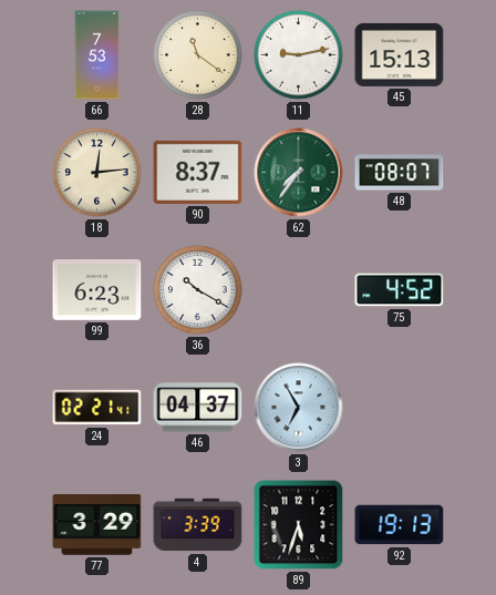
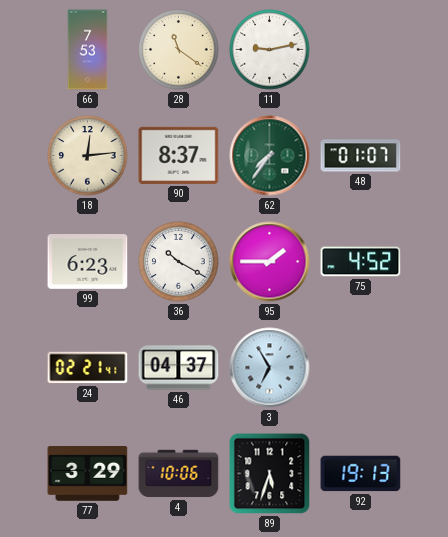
45: 15:13 -> none
48: 08:07 -> 01:07
95: none -> 1:45
4: 3:39 -> 10:06
